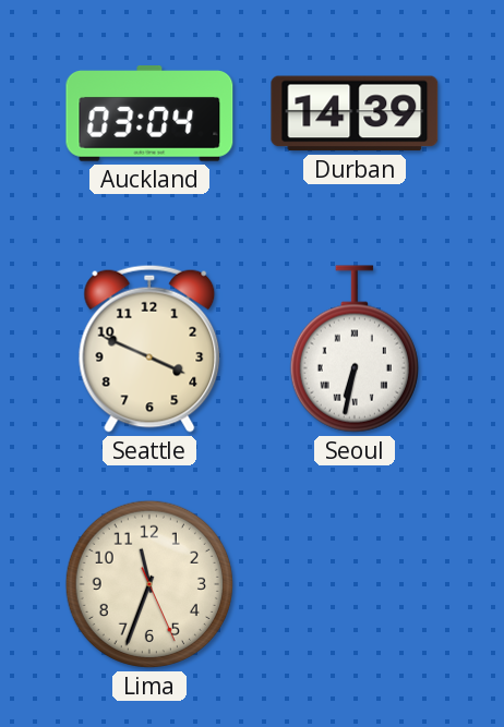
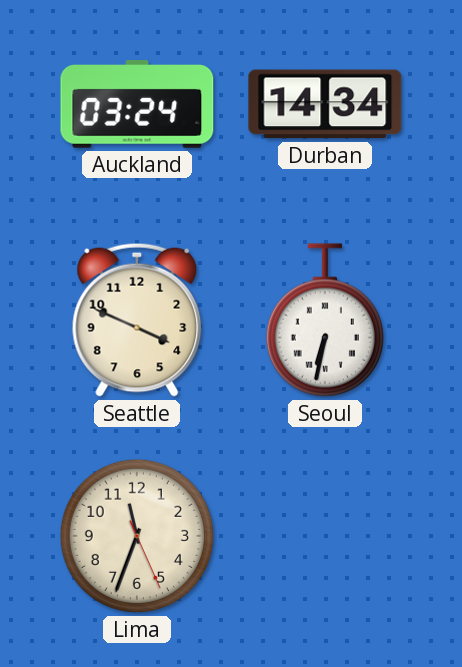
Auckland: 03:04 -> 03:24
Durban: 14:39 -> 14:34
